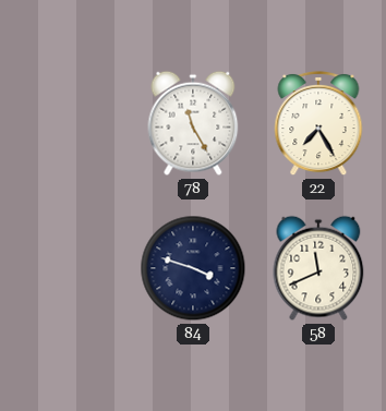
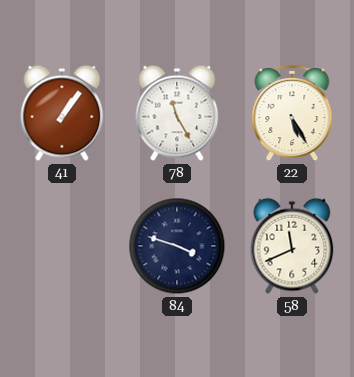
41: none -> 1:06
22: 7:25 -> 5:25
